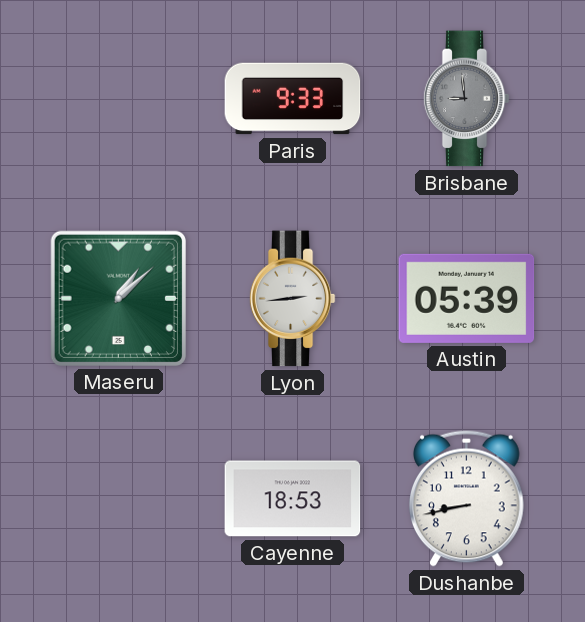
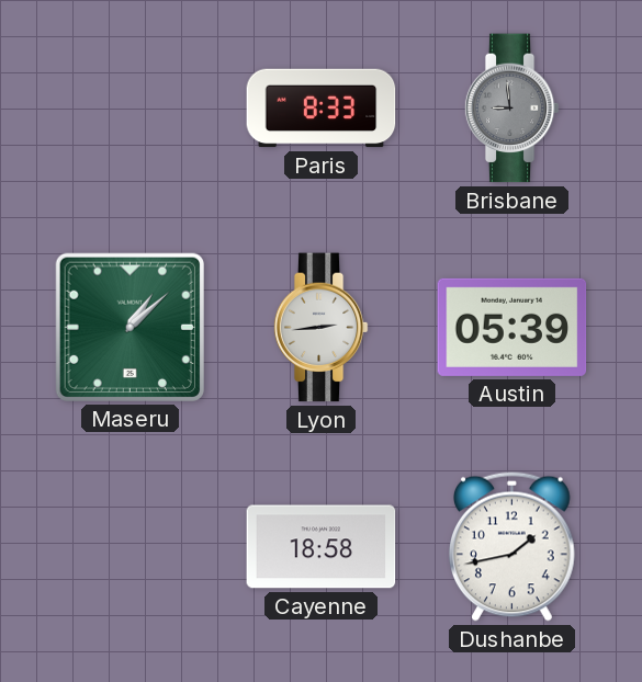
Paris: 9:33 -> 8:33
Cayenne: 18:53 -> 18:58
Dushanbe: 8:43 -> 1:43
